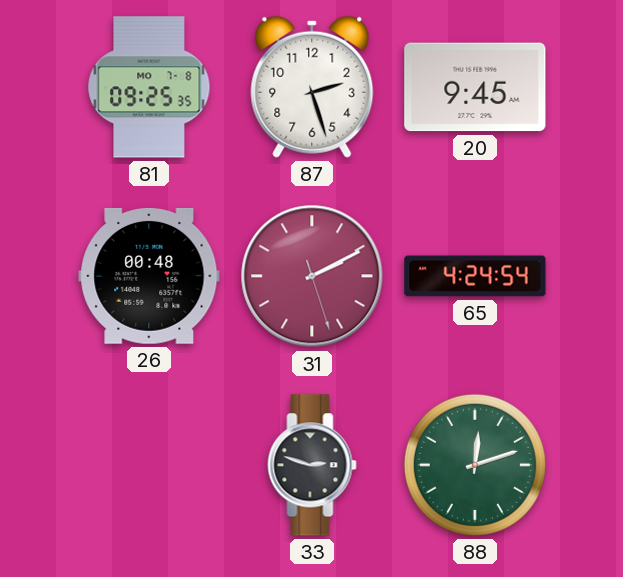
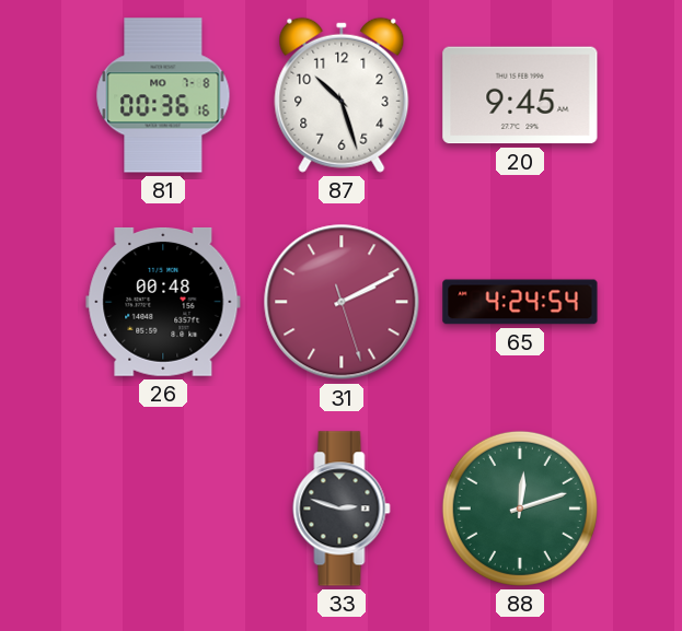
81: 09:25 -> 00:36
87: 2:27 -> 10:27
